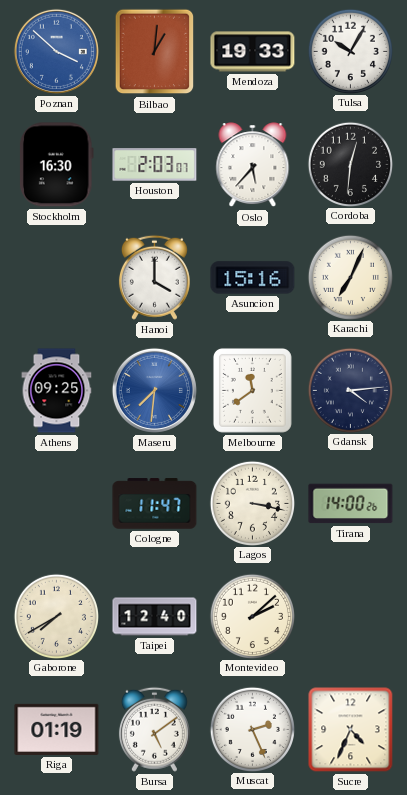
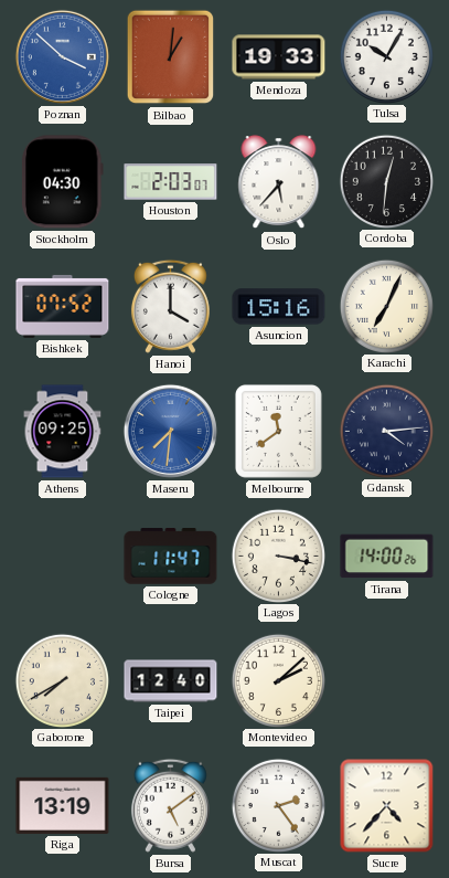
Stockholm: 16:30 -> 04:30
Bishkek: none -> 07:52
Riga: 01:19 -> 13:19
Muscat: 2:26 -> 2:24
Sucre: 4:34 -> 4:37
